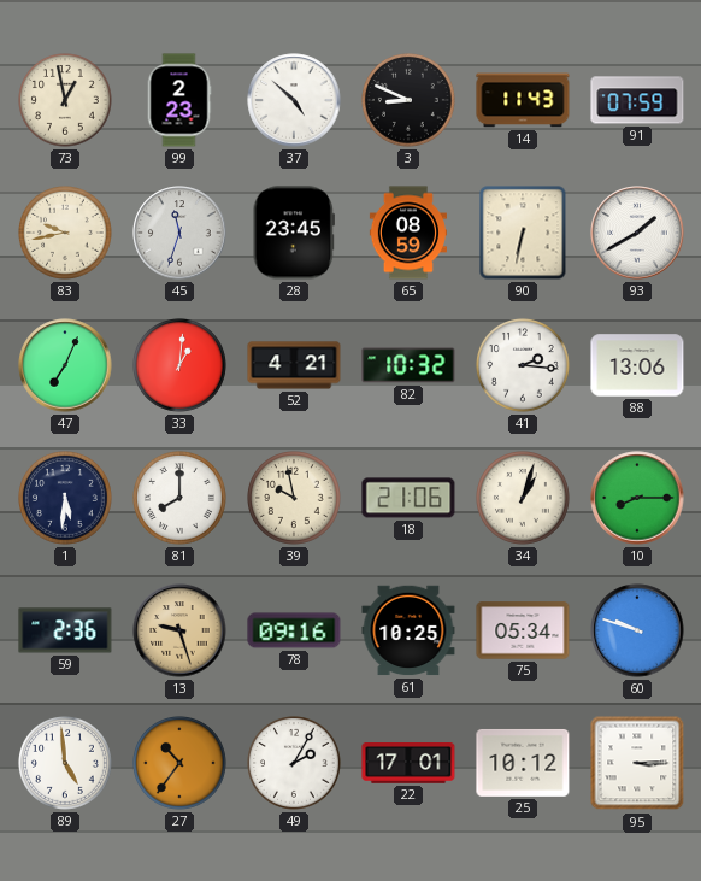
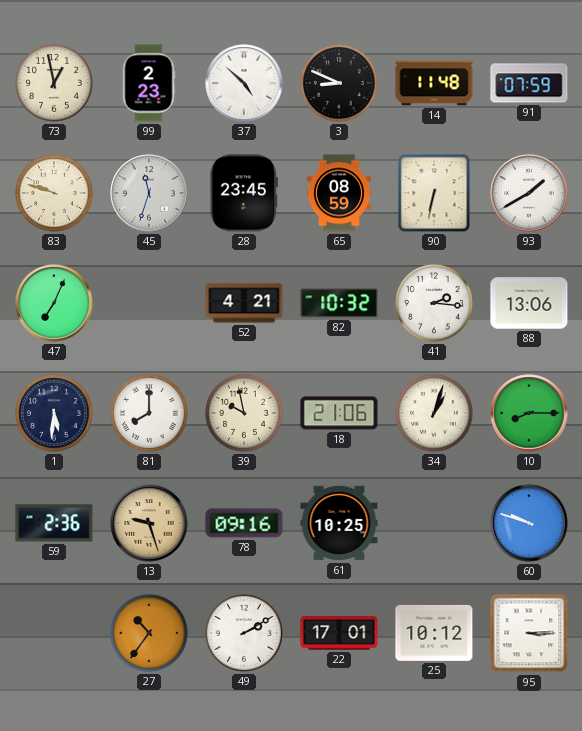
14: 11:43 -> 11:48
83: 9:43 -> 9:48
33: 1:01 -> none
75: 05:34 -> none
89: 4:59 -> none
49: 2:05 -> 2:10
